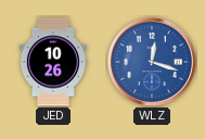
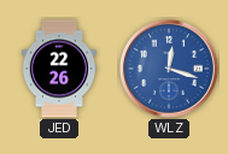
JED: 10:26 -> 22:26
